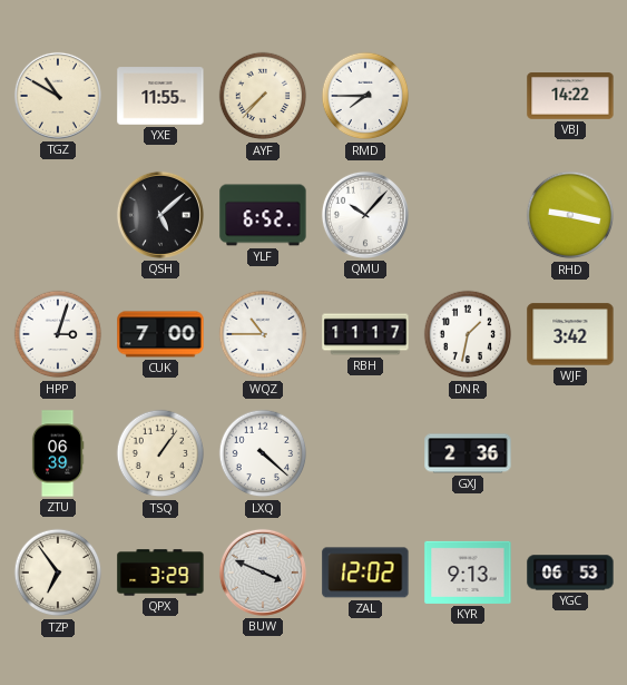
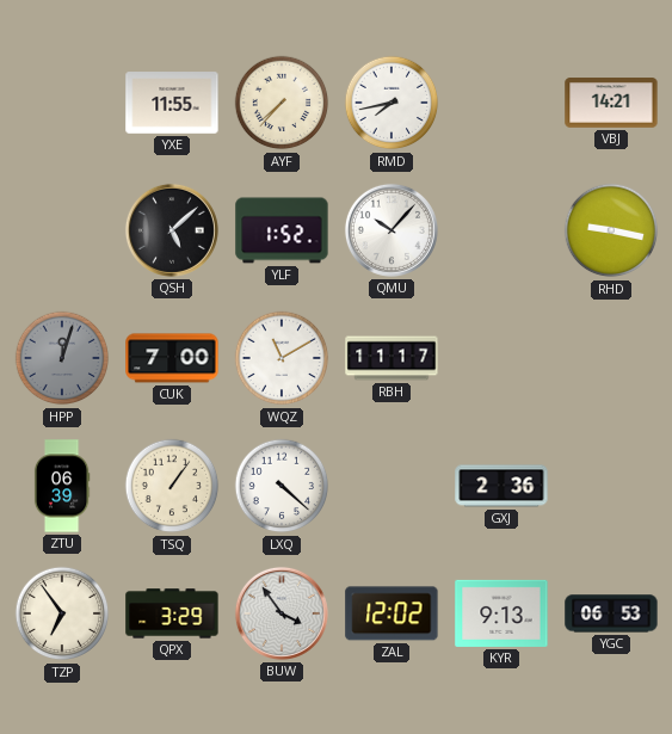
TGZ: 10:50 -> none
RMD: 7:45 -> 7:43
VBJ: 14:22 -> 14:21
YLF: 6:52 -> 1:52
HPP: 3:03 -> 12:03
HPP dial: white -> grey
WQZ: 10:45 -> 11:10
DNR: 1:32 -> none
WJF: 3:42 -> none
BUW: 3:49 -> 3:54
